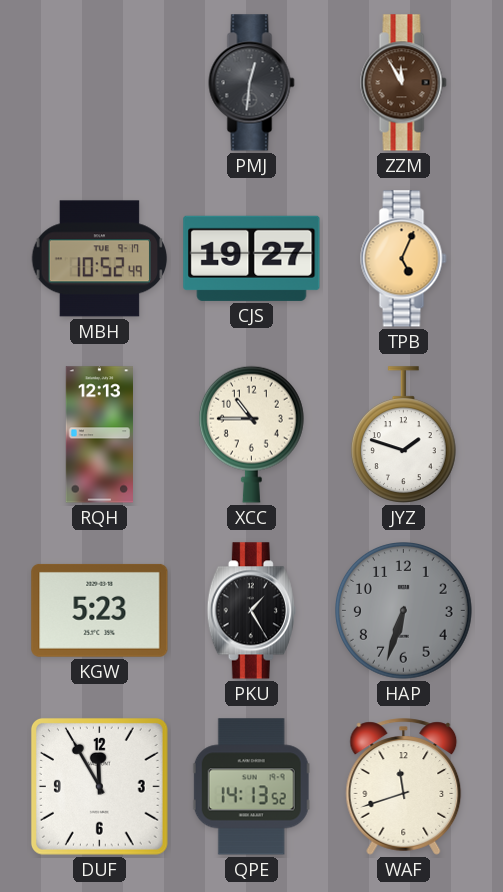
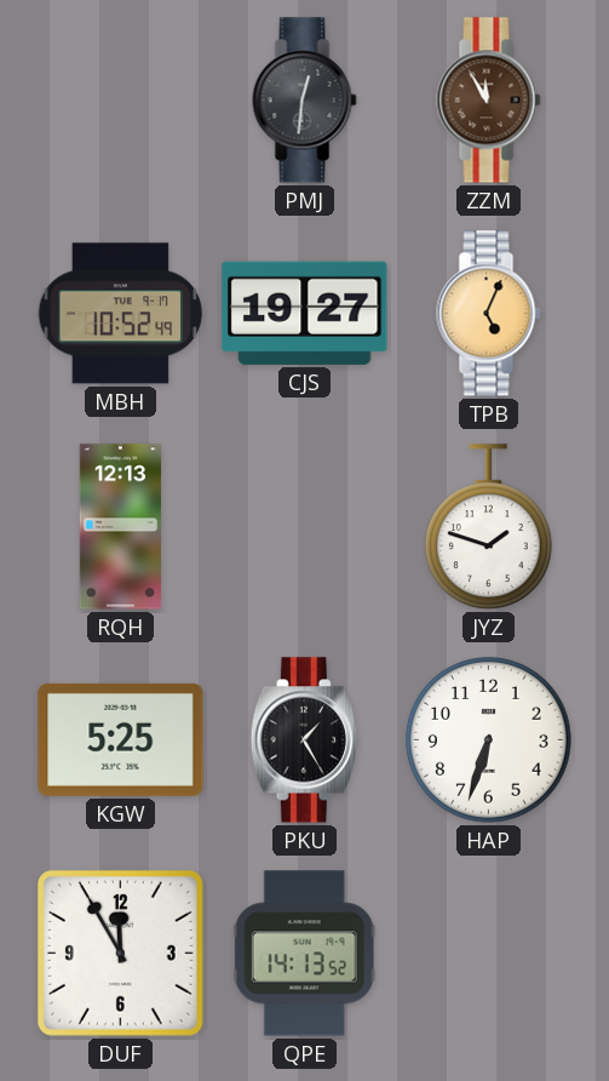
XCC: 10:45 -> none
KGW: 5:23 -> 5:25
HAP dial: grey -> white
WAF: 11:42 -> none
